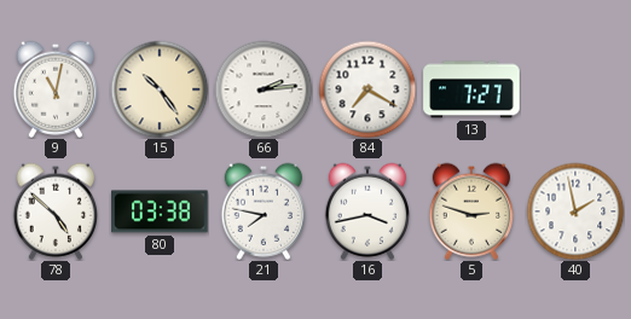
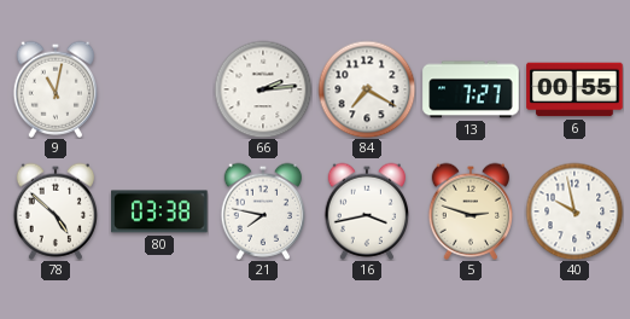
15: 10:24 -> none
6: none -> 00:55
40: 1:58 -> 9:58
